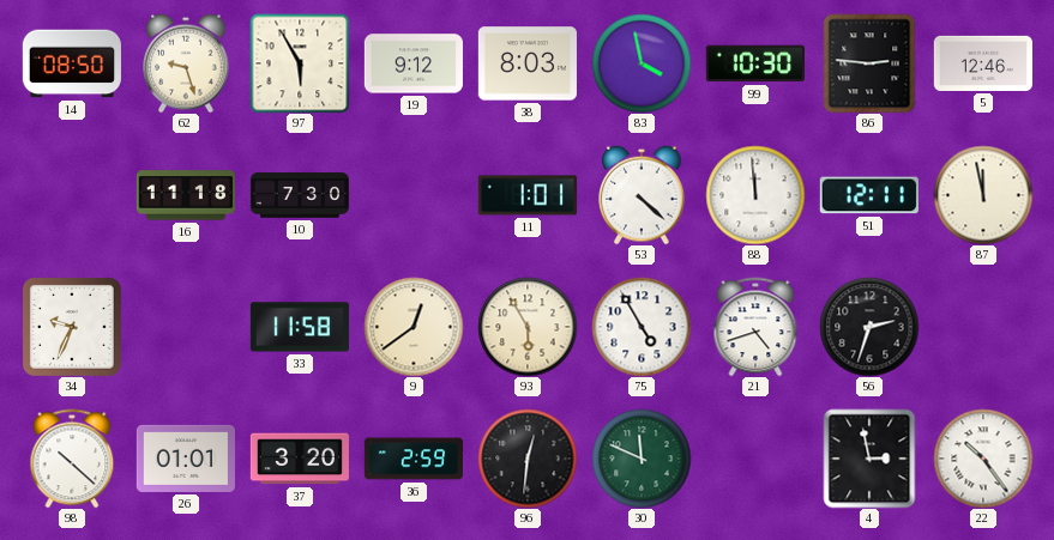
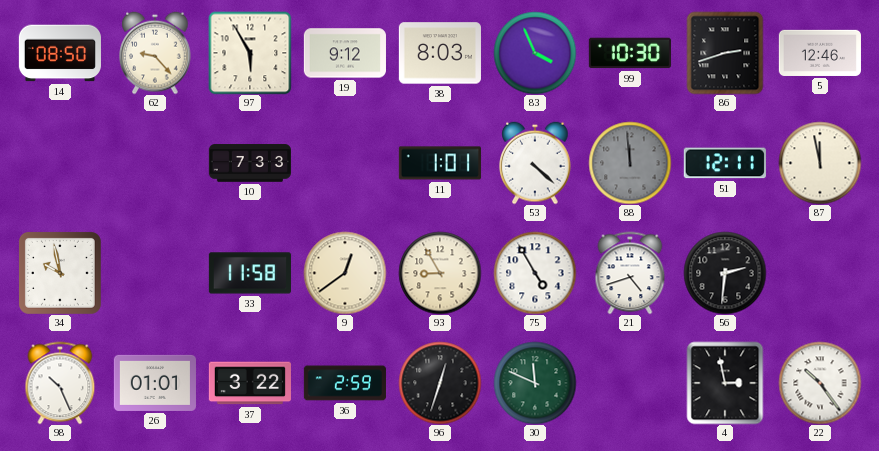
62: 9:27 -> 9:23
83: 3:58 -> 3:56
86: 2:46 -> 2:42
16: 11:18 -> none
10: 7:30 -> 7:33
88 dial: white -> grey
34: 9:34 -> 9:58
93: 5:55 -> 8:55
56: 2:33 -> 2:31
98: 10:22 -> 10:26
37: 3:20 -> 3:22
96: 12:31 -> 12:33
